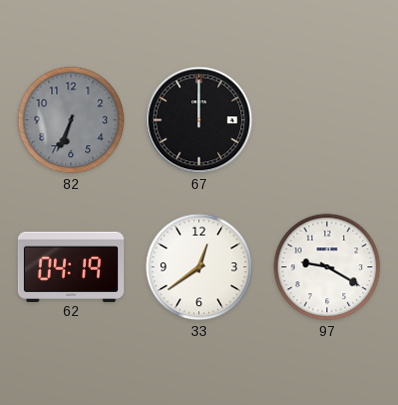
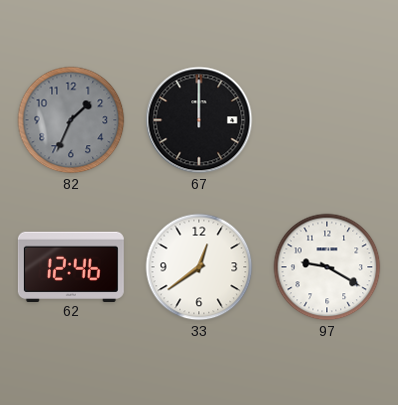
82: 6:34 -> 1:34
62: 04:19 -> 12:46
